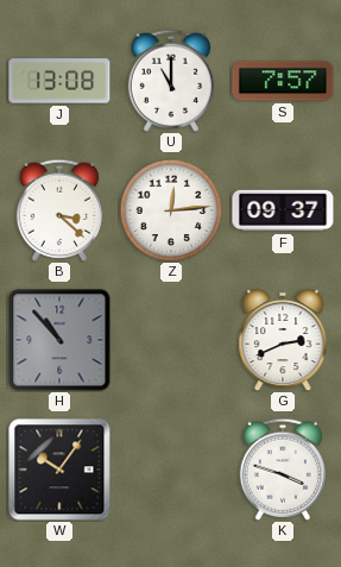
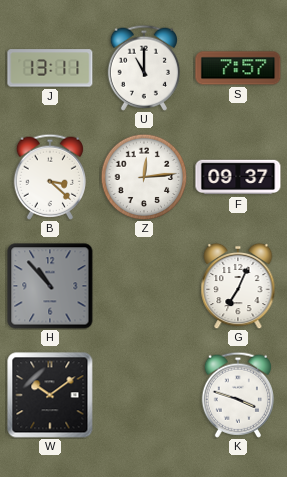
J: 13:08 -> 13:11
G: 2:41 -> 7:04
W: 10:06 -> 10:09
